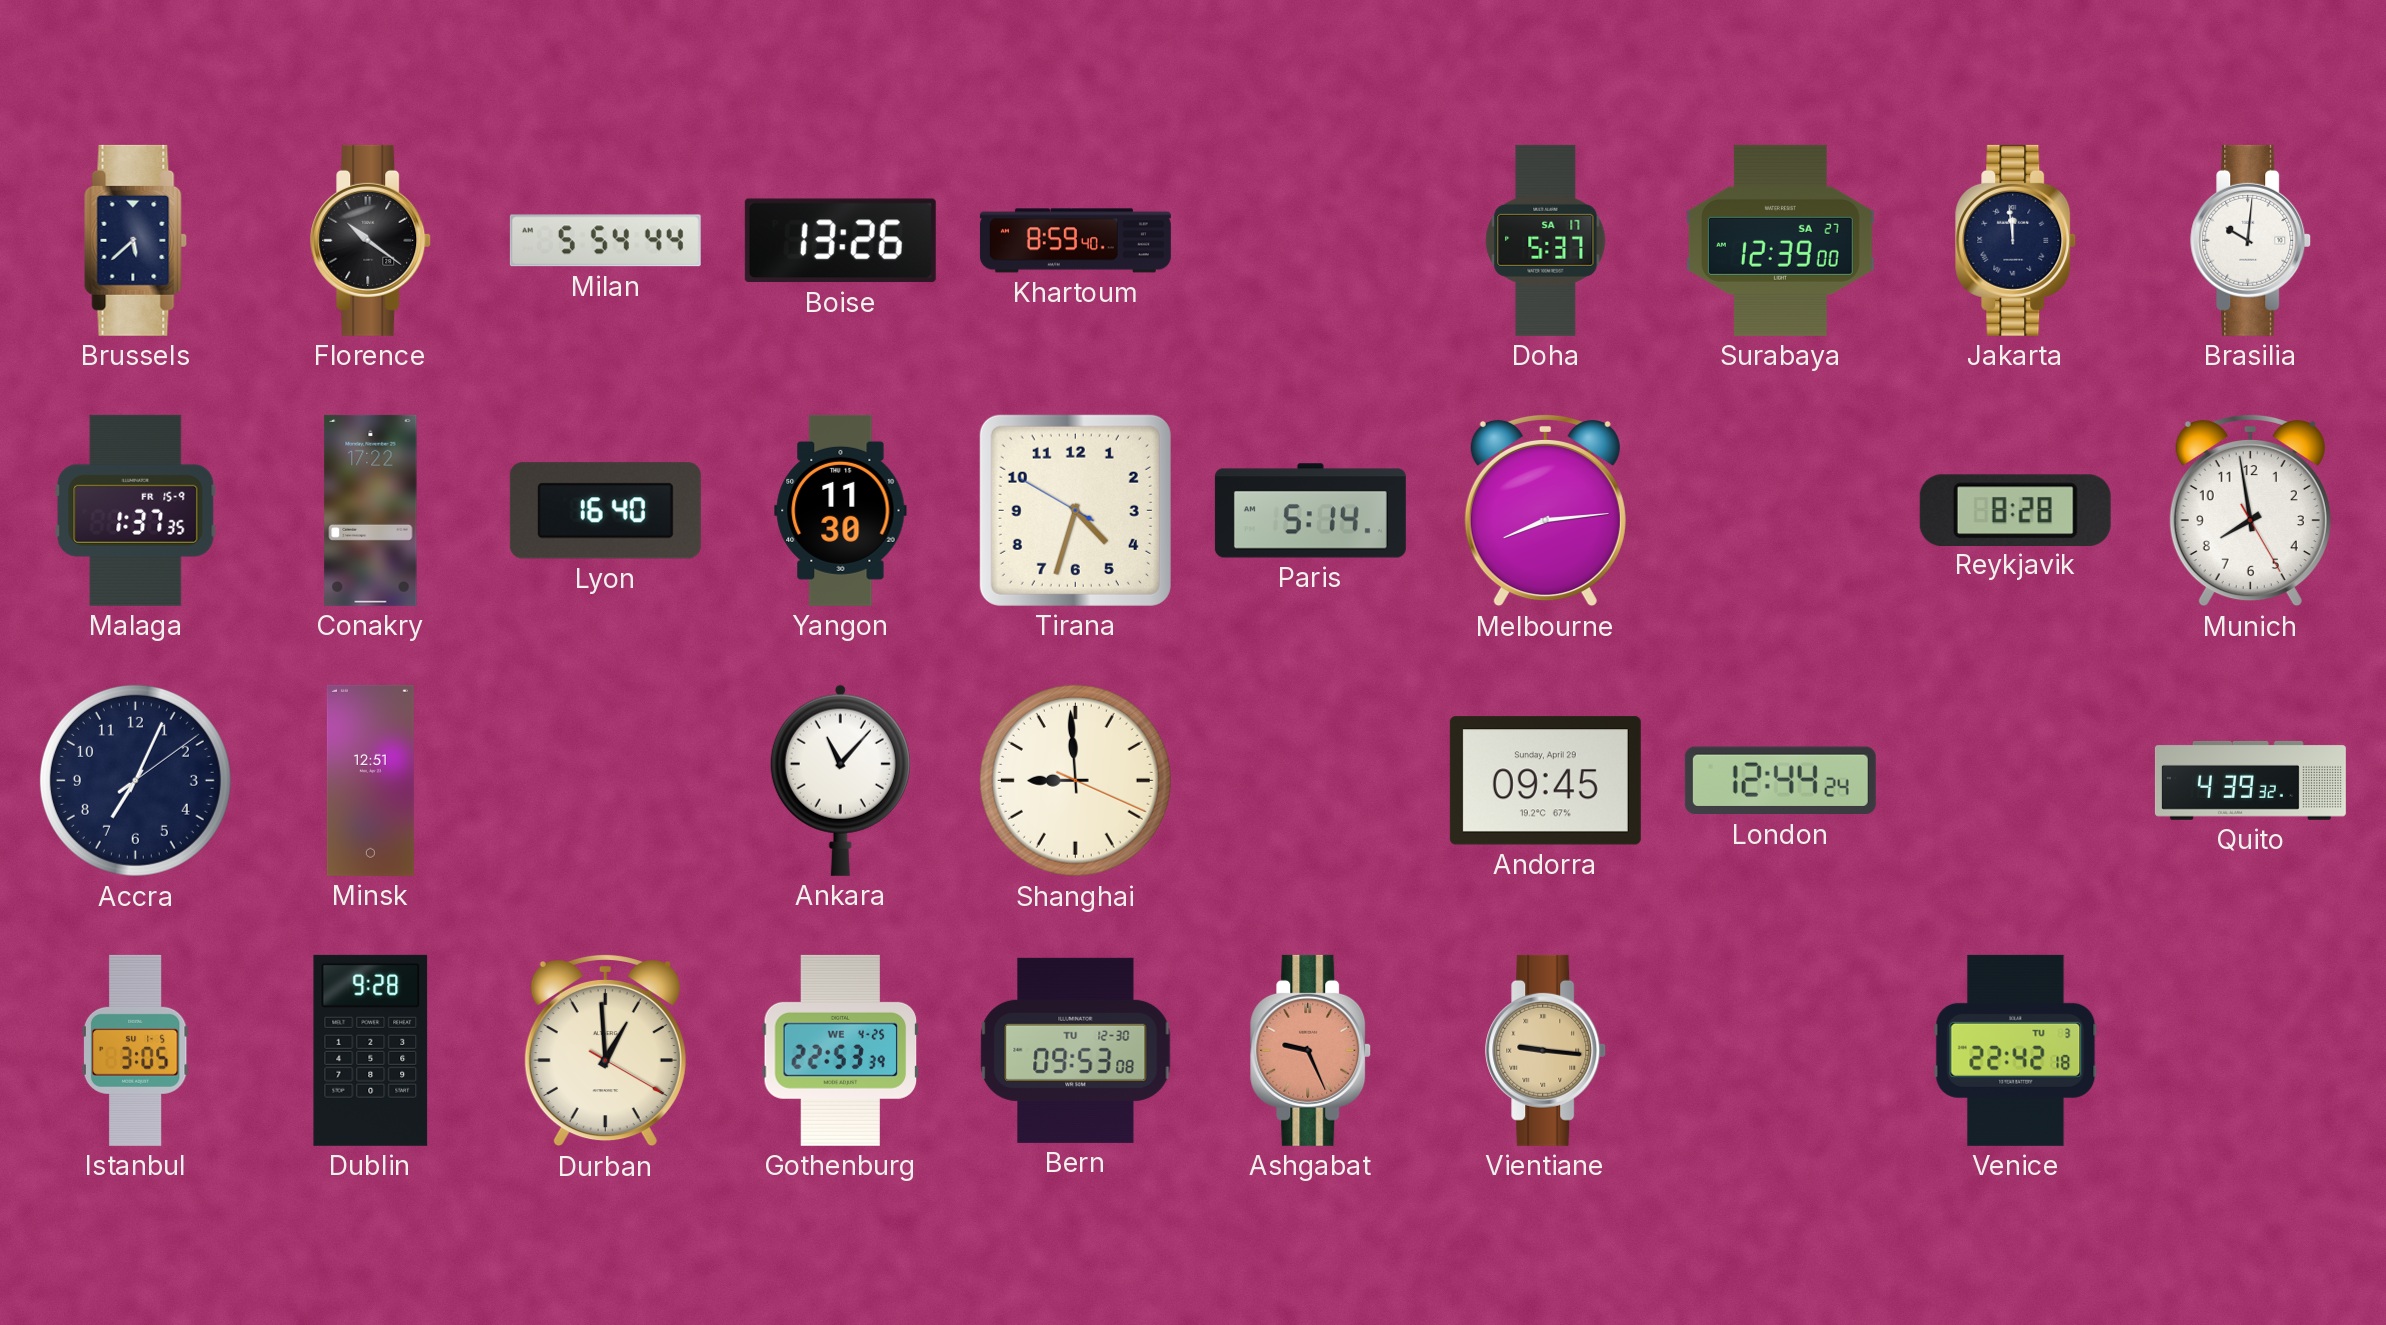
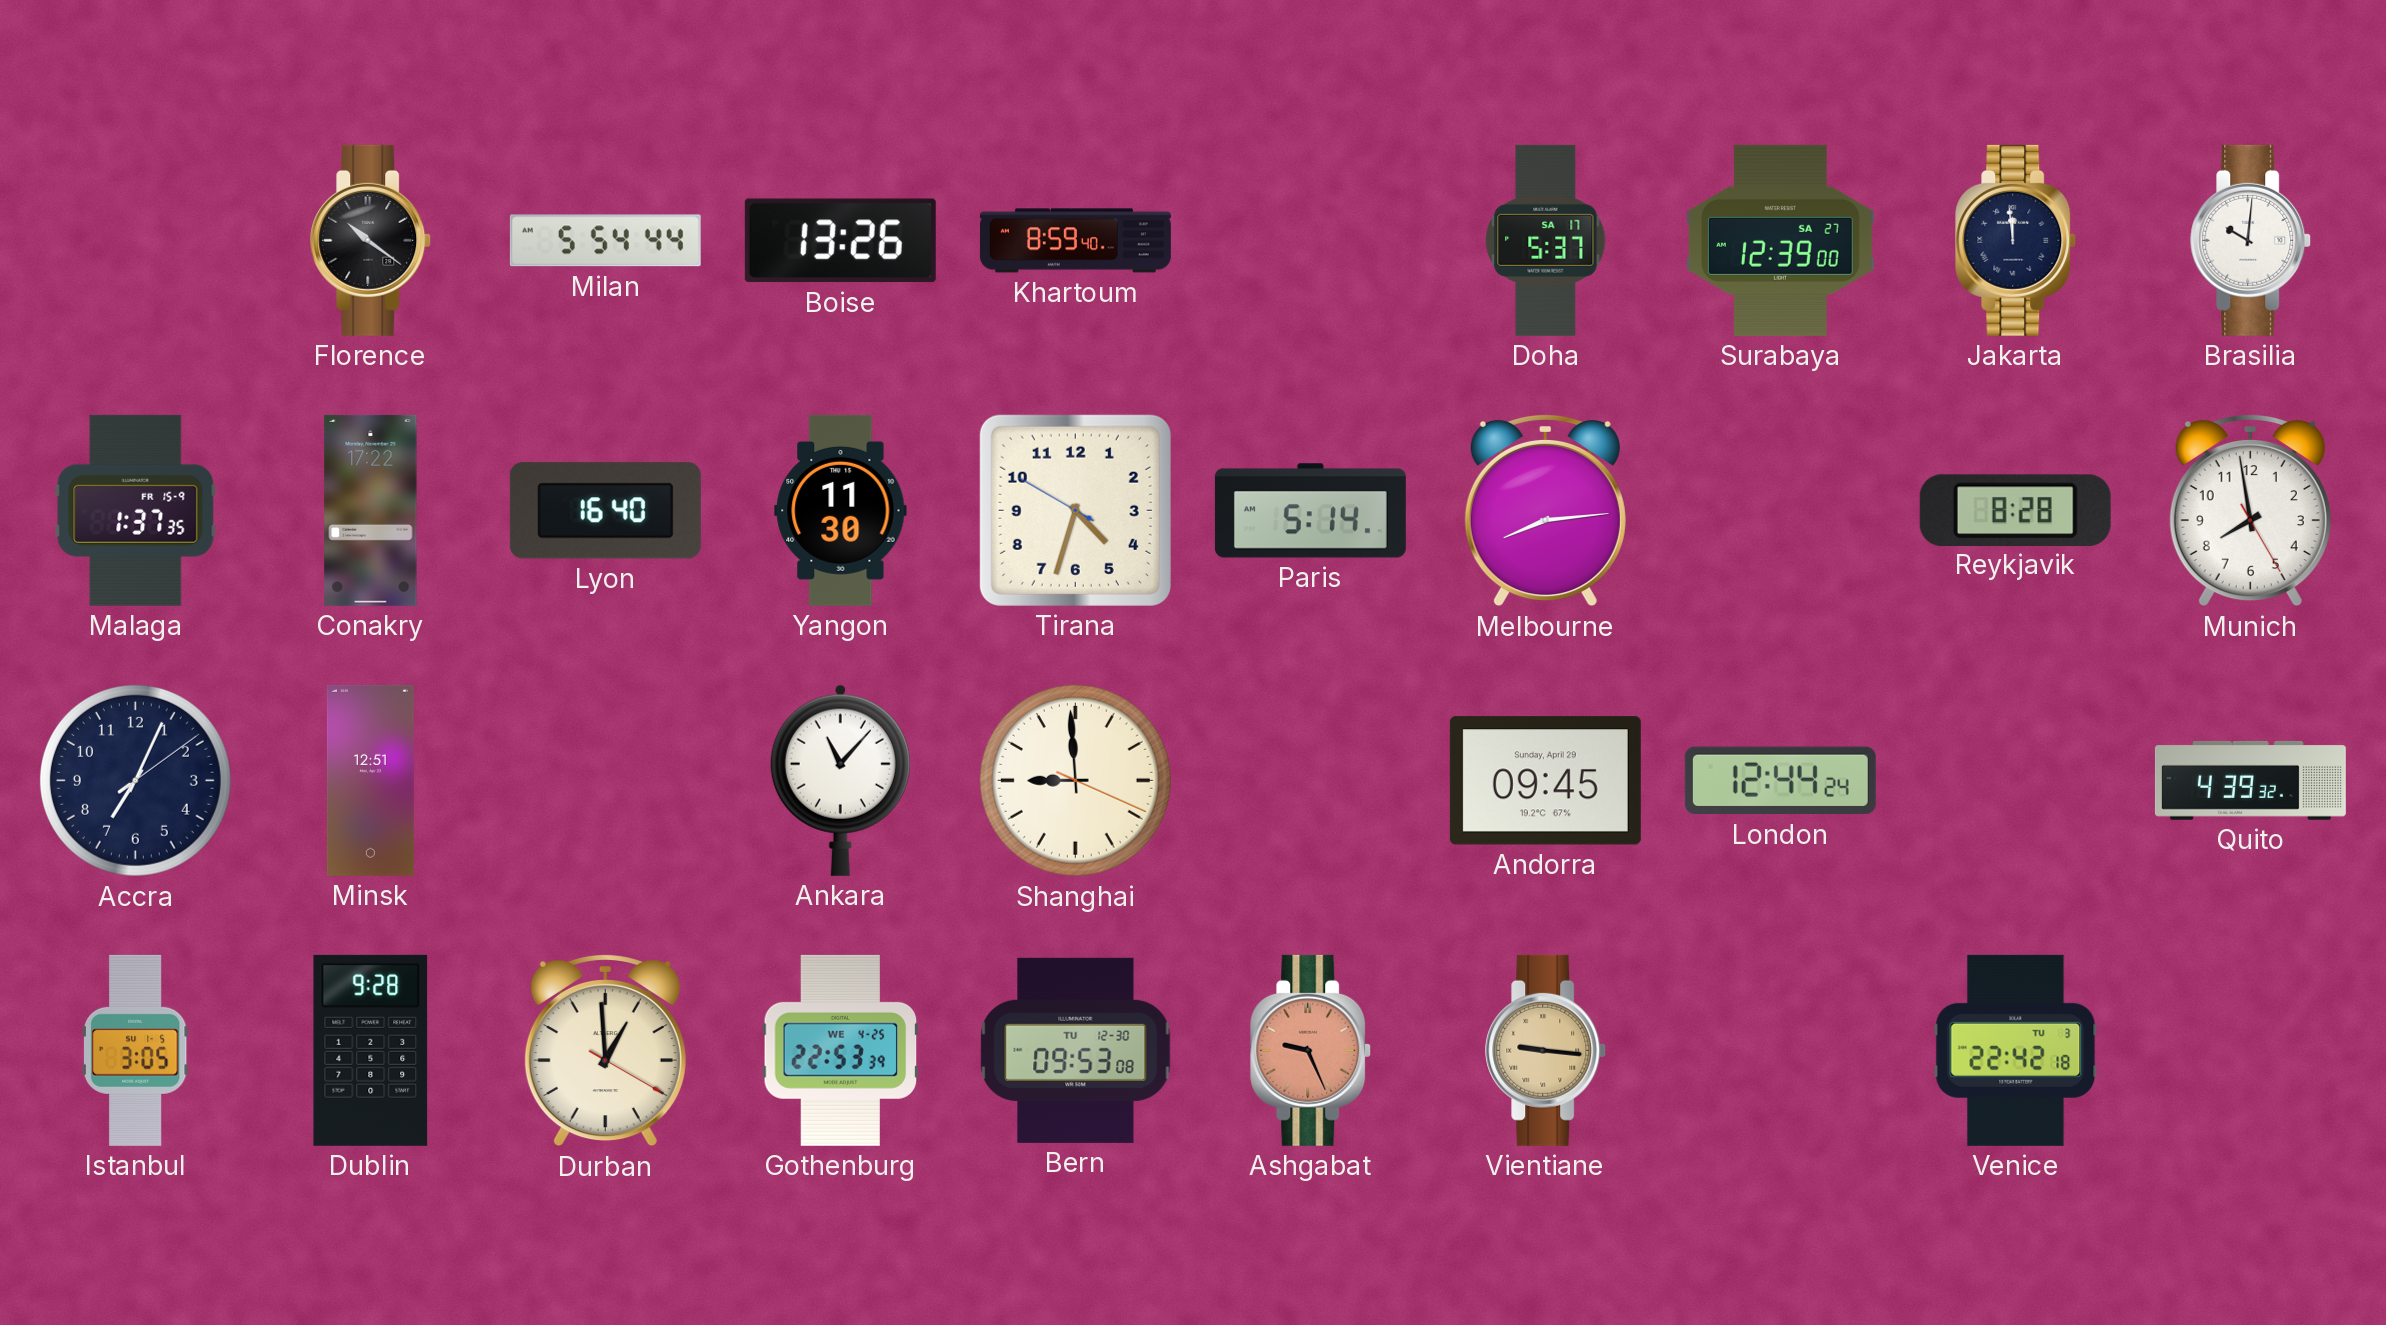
Brussels: 5:38 -> none
